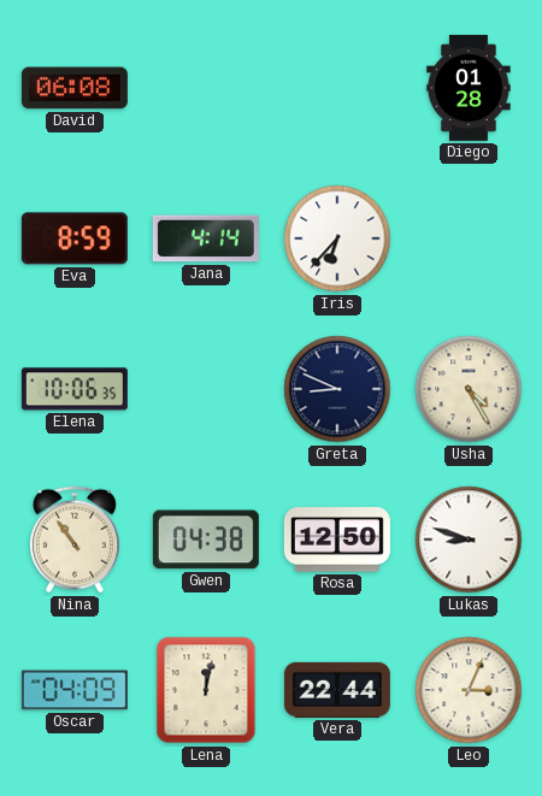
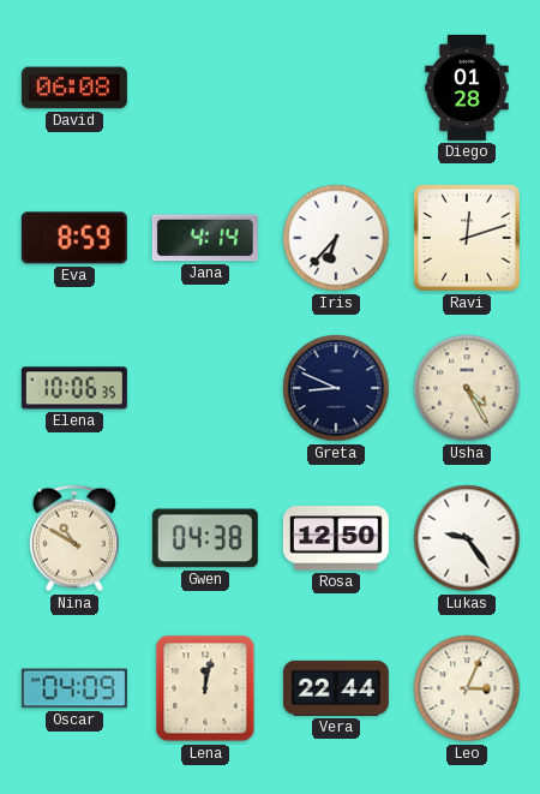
Ravi: none -> 12:12
Nina: 10:54 -> 10:50
Lukas: 8:48 -> 9:24
